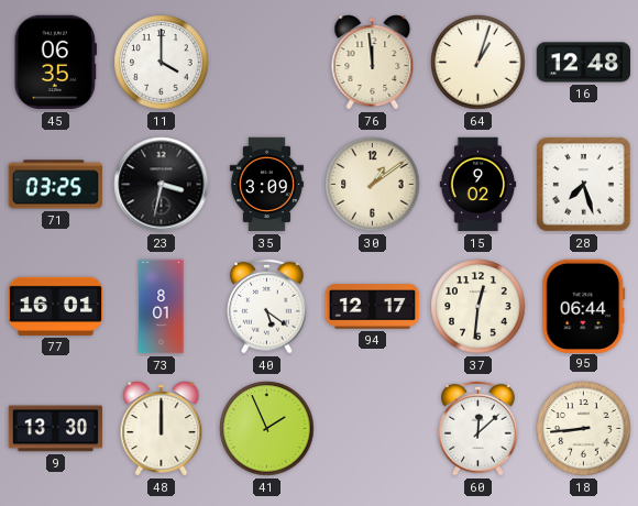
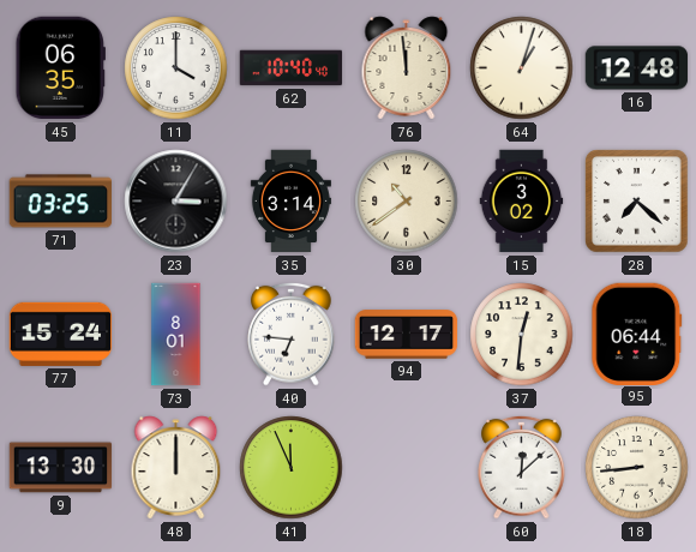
62: none -> 10:40
23: 3:32 -> 3:05
35: 3:09 -> 3:14
30: 1:09 -> 10:39
15: 9:02 -> 3:02
28: 7:27 -> 7:22
77: 16:01 -> 15:24
40: 5:21 -> 6:46
41: 1:56 -> 11:56
